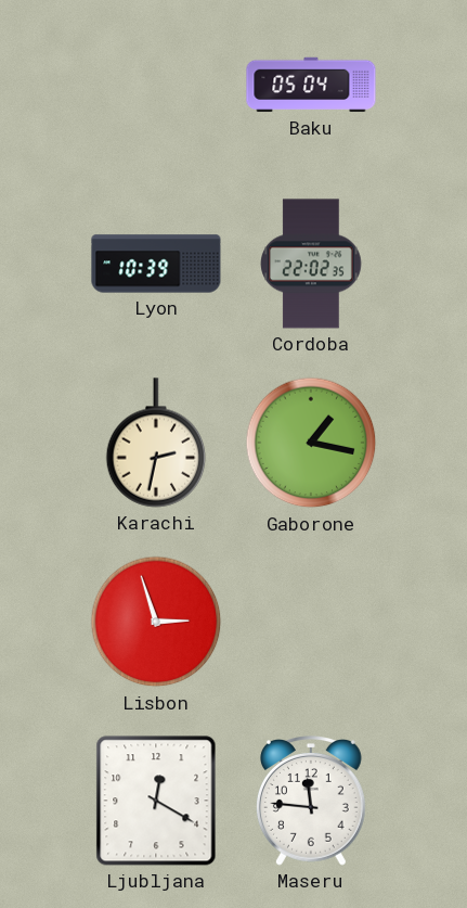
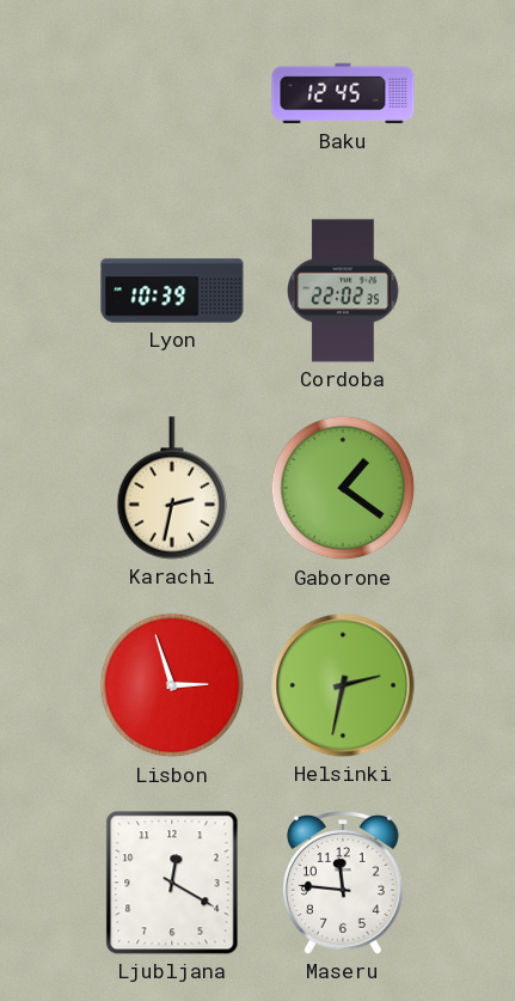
Baku: 05:04 -> 12:45
Gaborone: 1:17 -> 1:21
Helsinki: none -> 2:32
